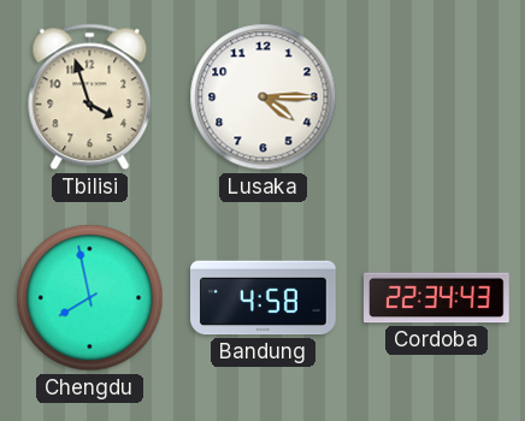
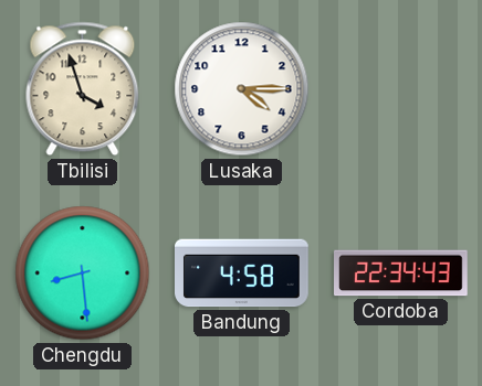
Chengdu: 7:58 -> 8:29
